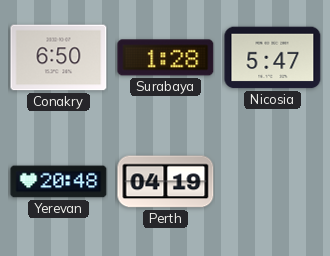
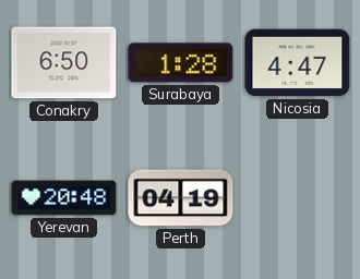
Nicosia: 5:47 -> 4:47
